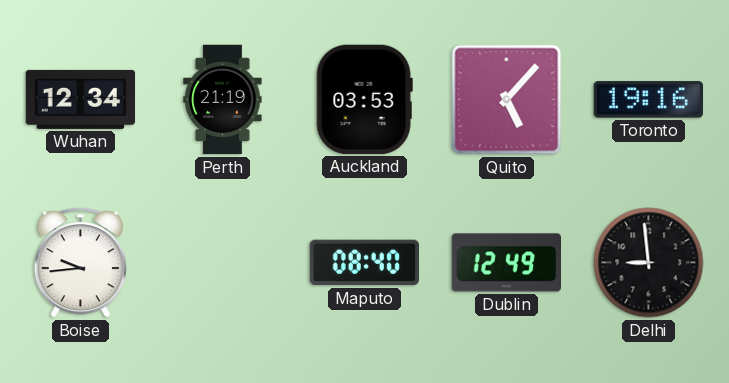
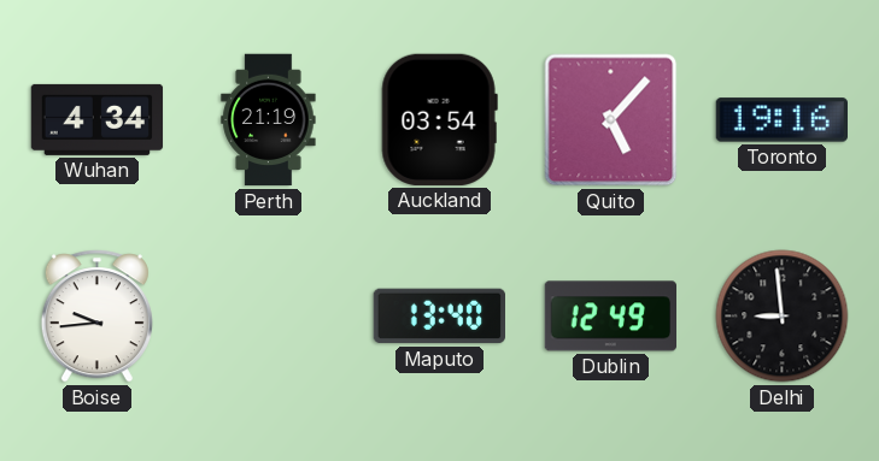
Wuhan: 12:34 -> 4:34
Auckland: 03:53 -> 03:54
Maputo: 08:40 -> 13:40
